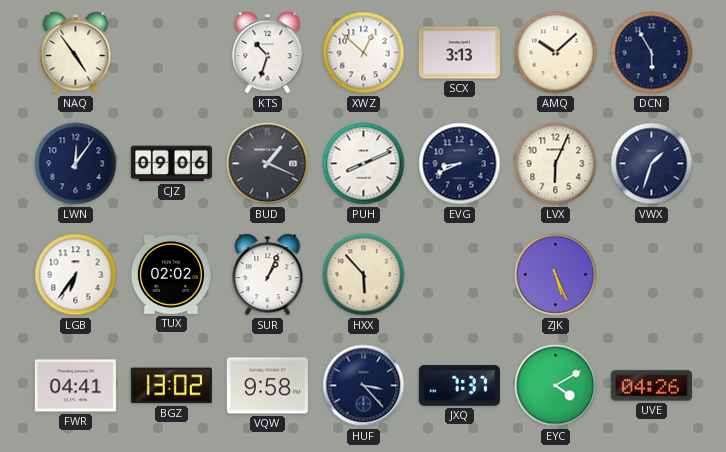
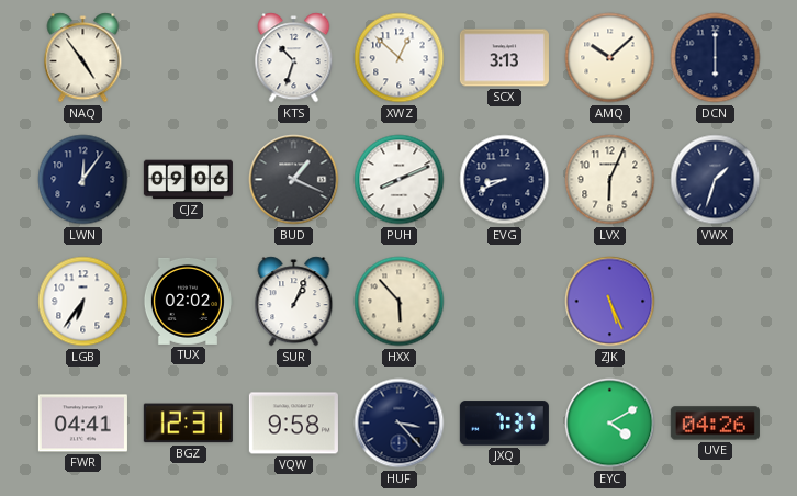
DCN: 5:55 -> 6:00
BGZ: 13:02 -> 12:31
